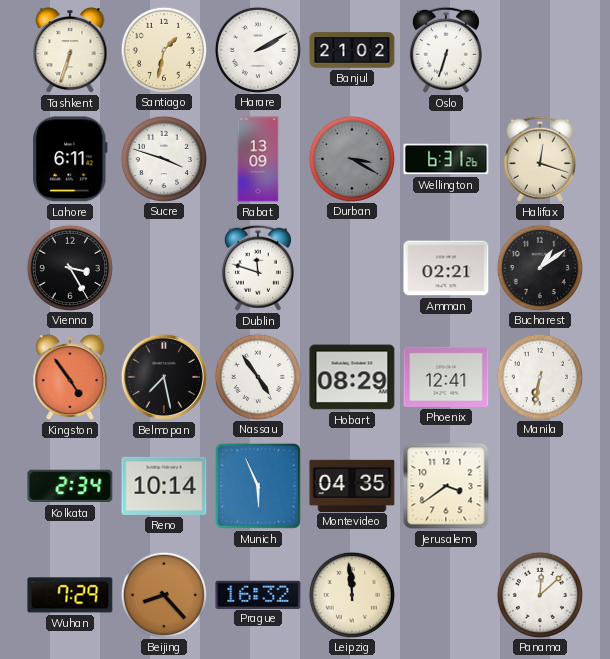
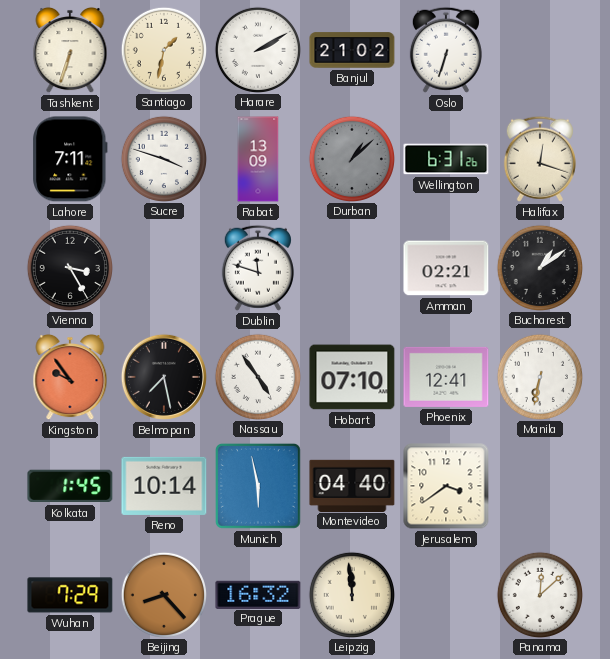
Lahore: 6:11 -> 7:11
Durban: 3:20 -> 1:08
Kingston: 4:54 -> 9:54
Hobart: 08:29 -> 07:10
Kolkata: 2:34 -> 1:45
Munich: 5:56 -> 5:58
Montevideo: 04:35 -> 04:40
